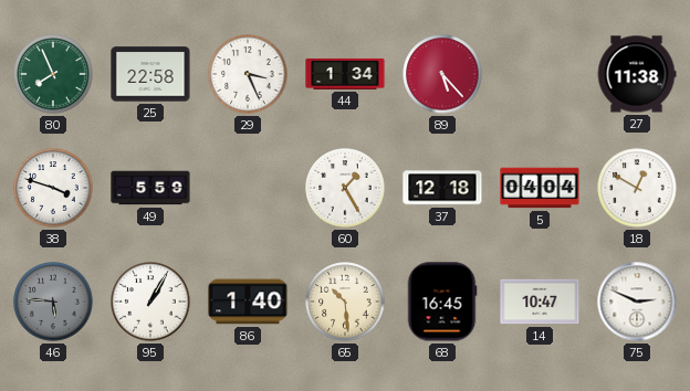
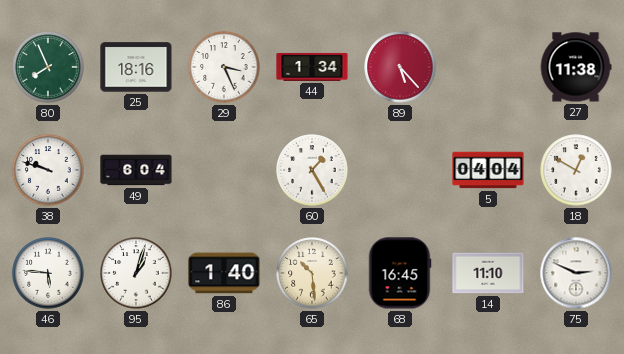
25: 22:58 -> 18:16
38: 3:48 -> 9:48
49: 5:59 -> 6:04
37: 12:18 -> none
46 dial: grey -> white
95: 1:05 -> 1:03
14: 10:47 -> 11:10
